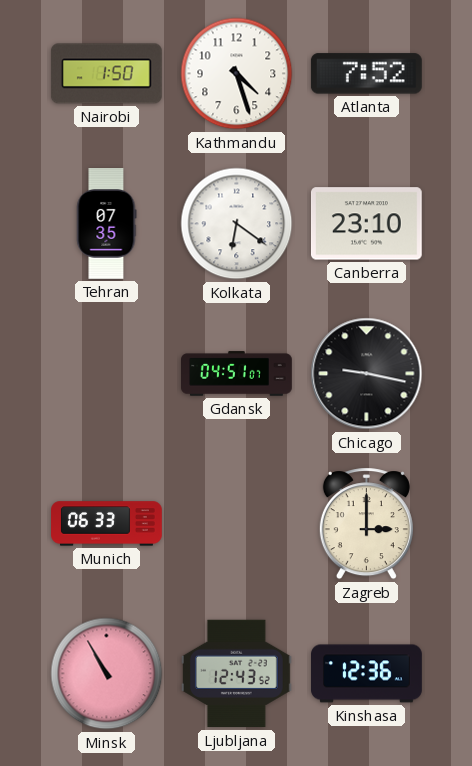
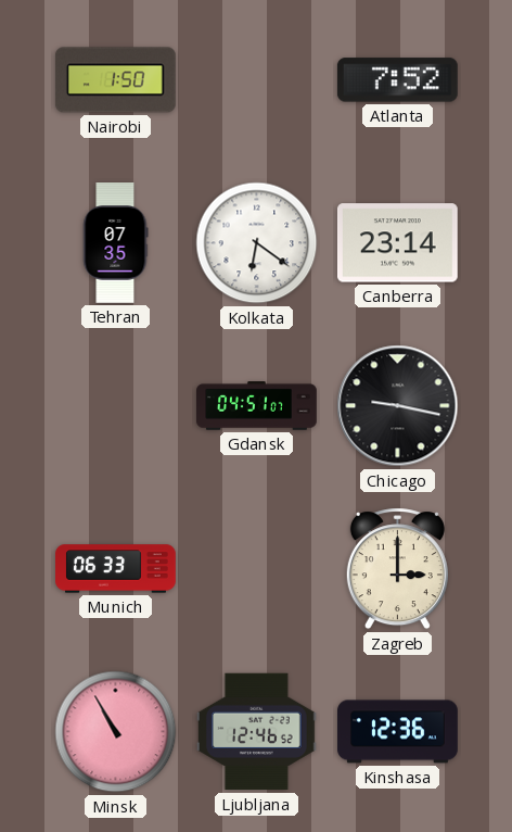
Kathmandu: 4:27 -> none
Canberra: 23:10 -> 23:14
Ljubljana: 12:43 -> 12:46
